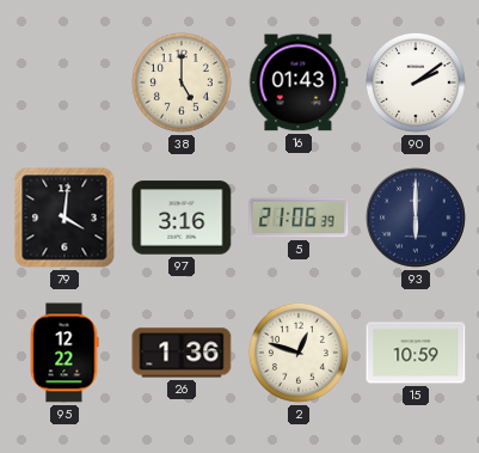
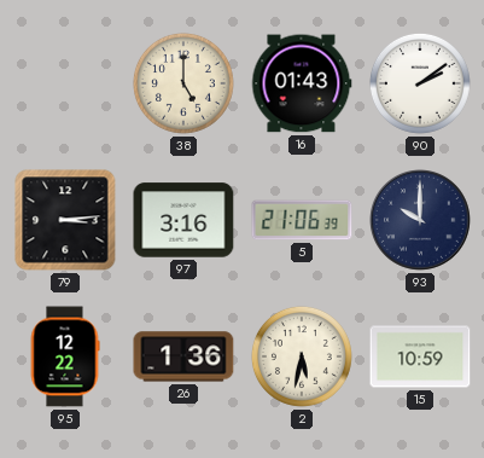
79: 4:01 -> 3:14
93: 6:00 -> 10:00
2: 12:48 -> 5:32
